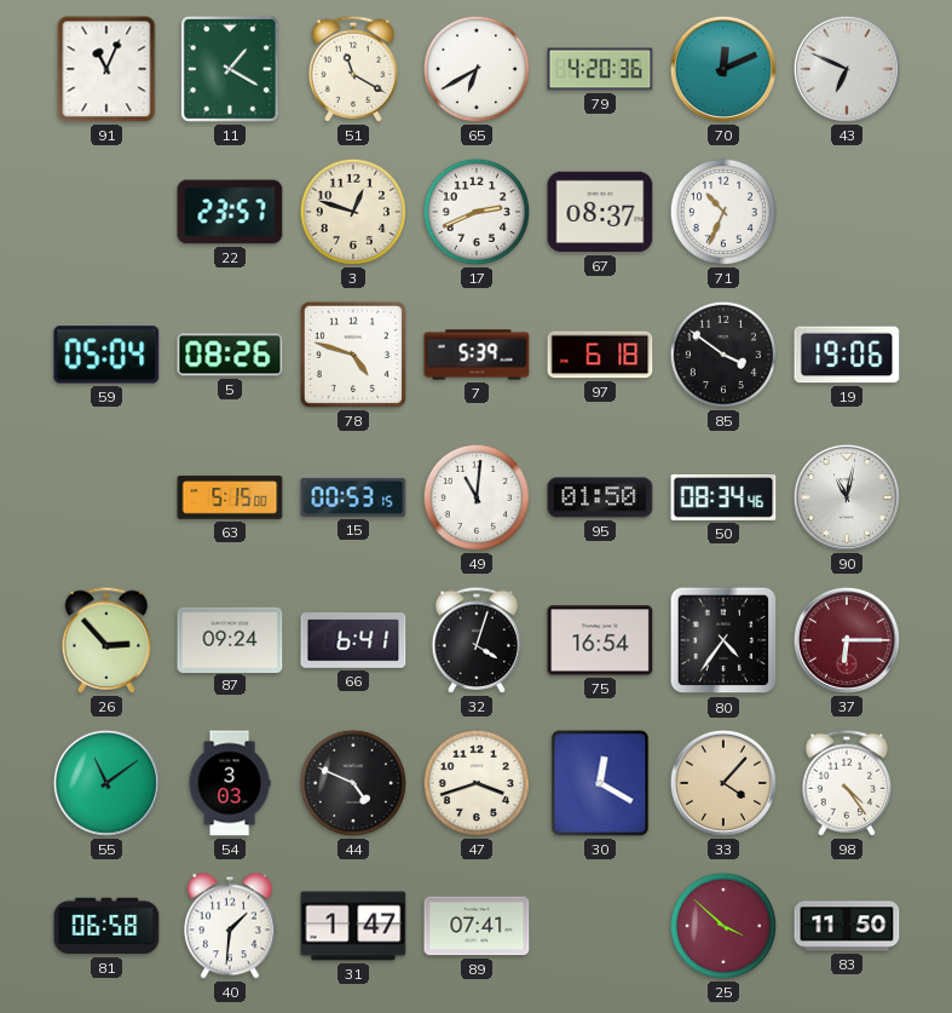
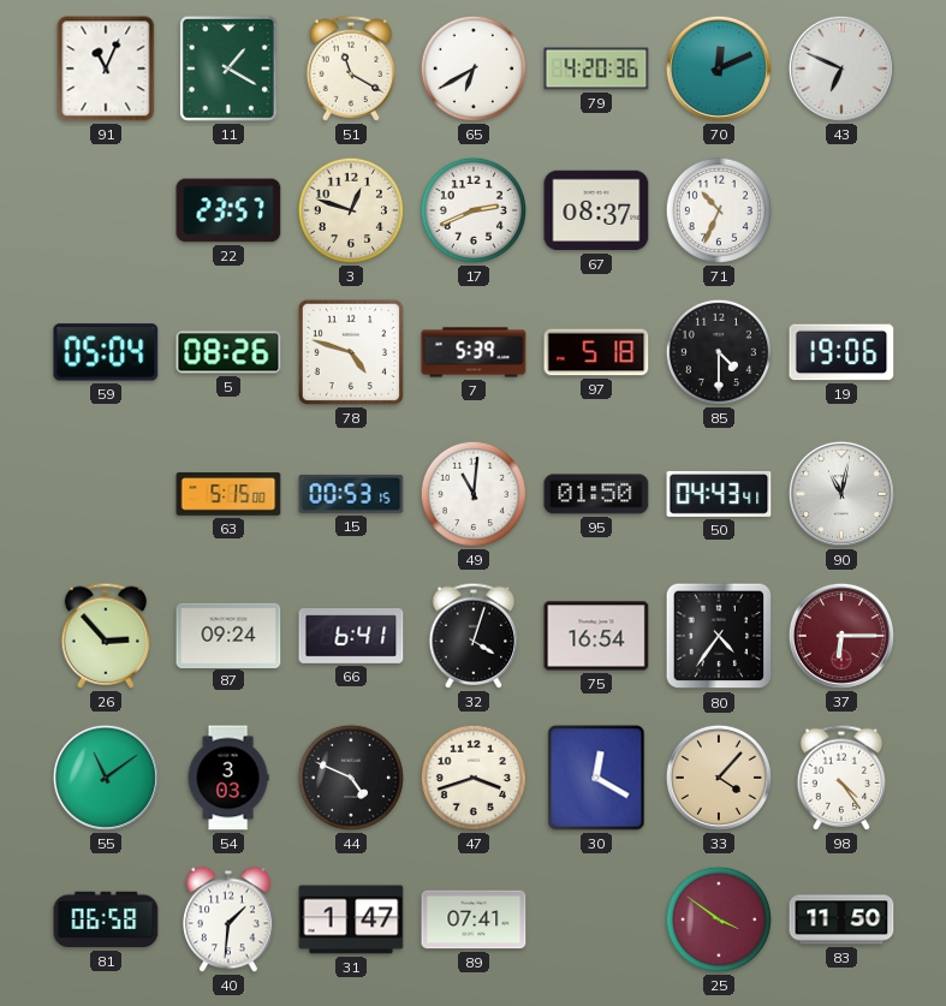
97: 6:18 -> 5:18
85: 3:51 -> 4:30
50: 08:34 -> 04:43
25: 3:52 -> 3:51
